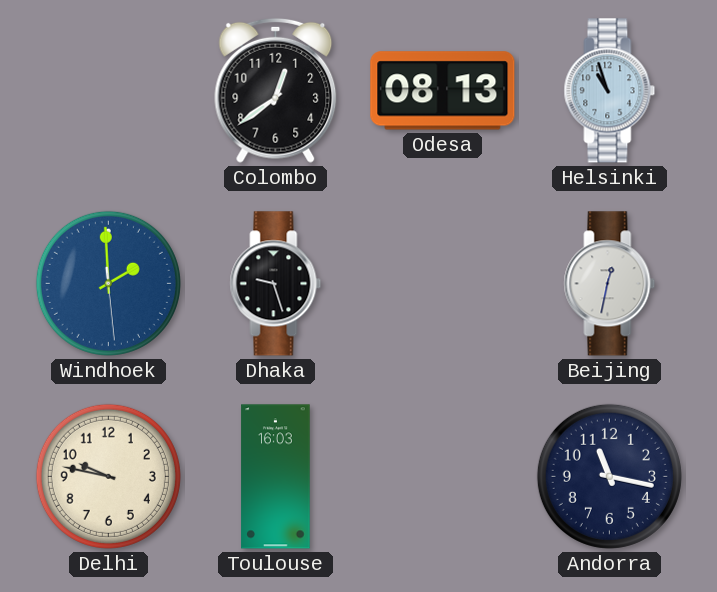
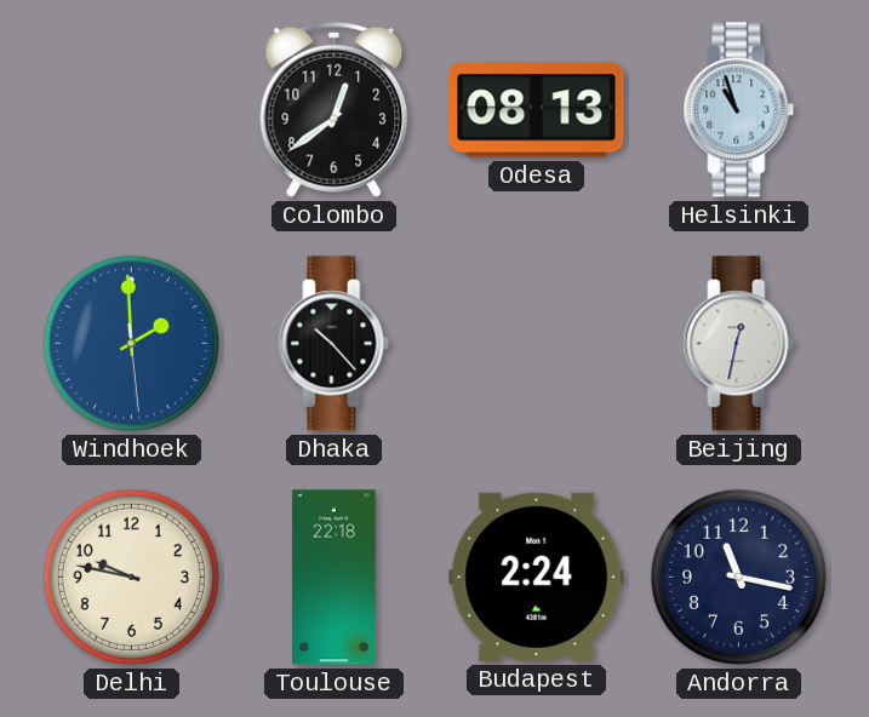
Dhaka: 9:27 -> 10:23
Toulouse: 16:03 -> 22:18
Budapest: none -> 2:24
